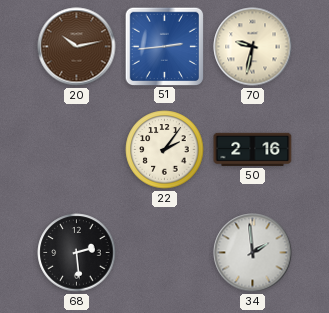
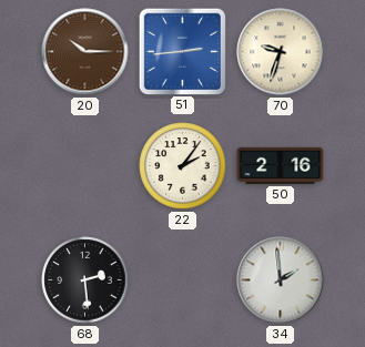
20: 10:13 -> 10:15
70: 9:32 -> 9:33
